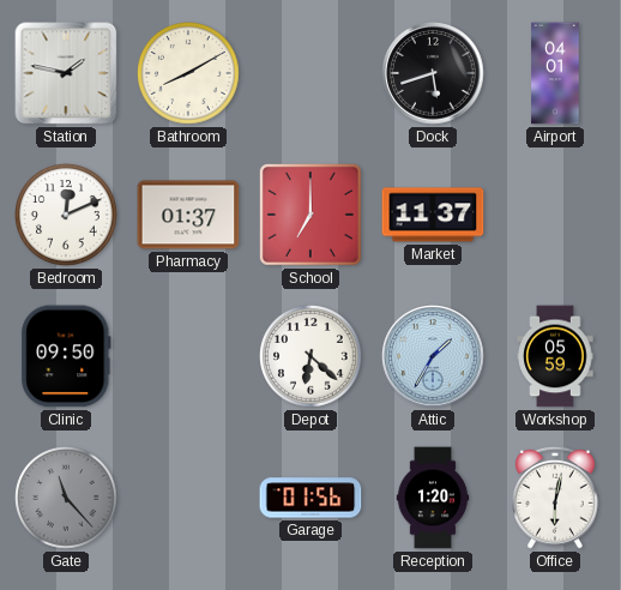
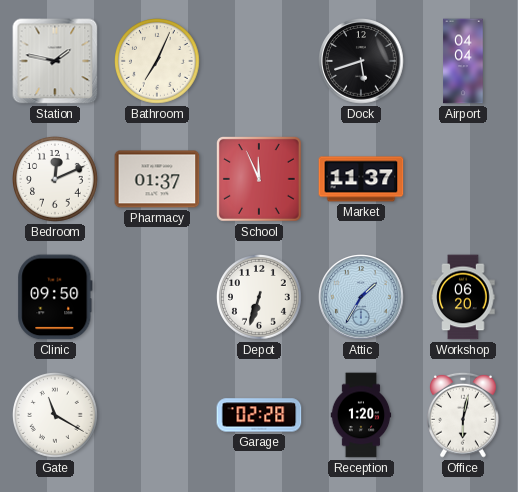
Bathroom: 8:10 -> 7:04
Airport: 04:01 -> 04:04
School: 7:00 -> 11:56
Depot: 6:22 -> 6:33
Workshop: 05:59 -> 06:20
Gate: 11:23 -> 11:20
Gate dial: grey -> white
Garage: 01:56 -> 02:28
